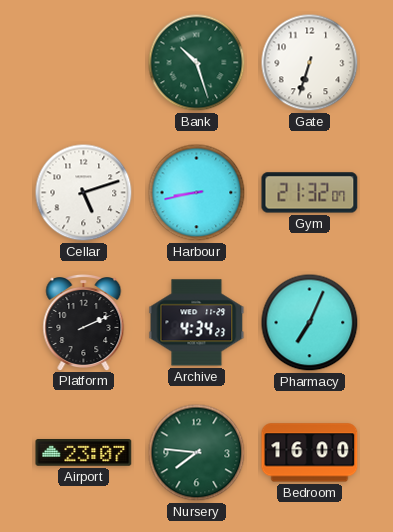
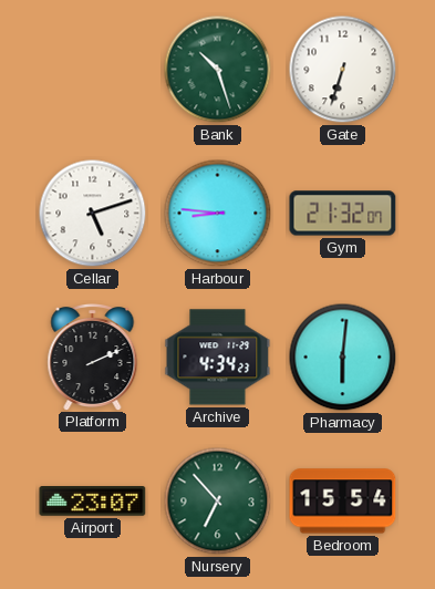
Harbour: 8:43 -> 8:46
Pharmacy: 7:04 -> 6:01
Nursery: 7:46 -> 6:53
Bedroom: 16:00 -> 15:54
